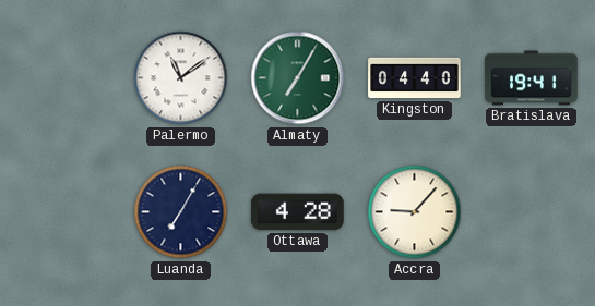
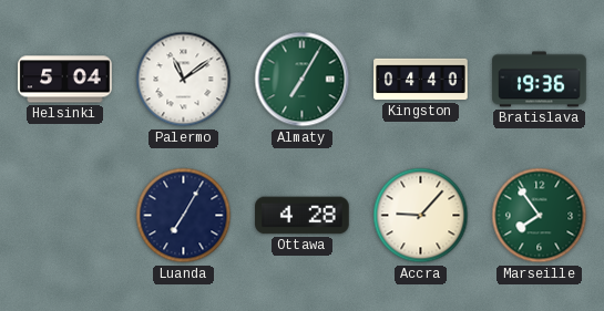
Helsinki: none -> 5:04
Bratislava: 19:41 -> 19:36
Marseille: none -> 7:54
